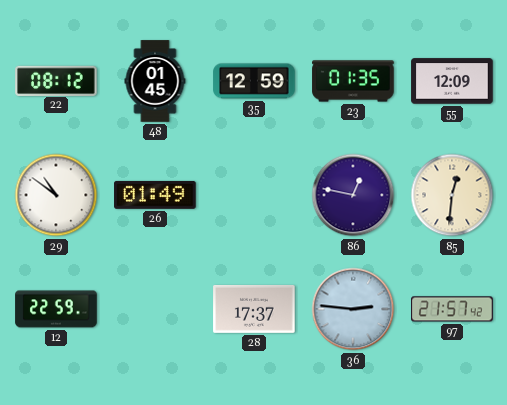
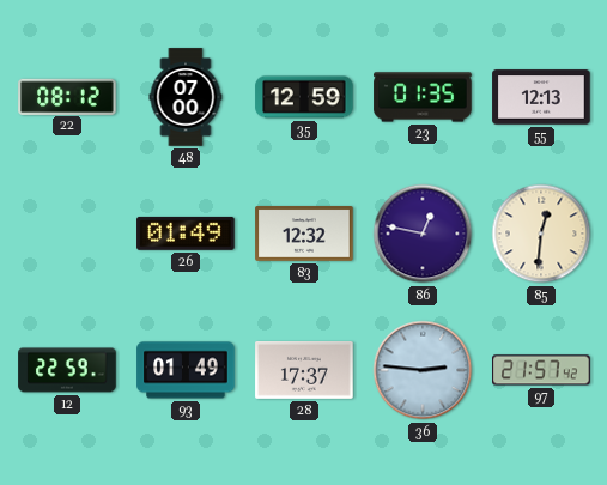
48: 01:45 -> 07:00
55: 12:09 -> 12:13
29: 10:51 -> none
83: none -> 12:32
93: none -> 01:49
